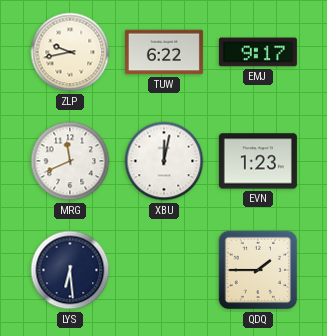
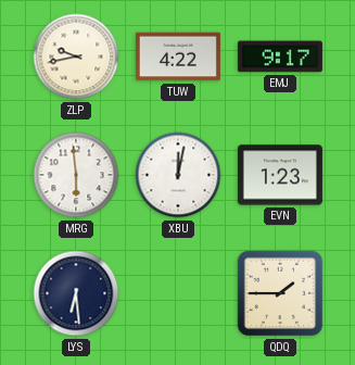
TUW: 6:22 -> 4:22
MRG: 11:41 -> 5:59
